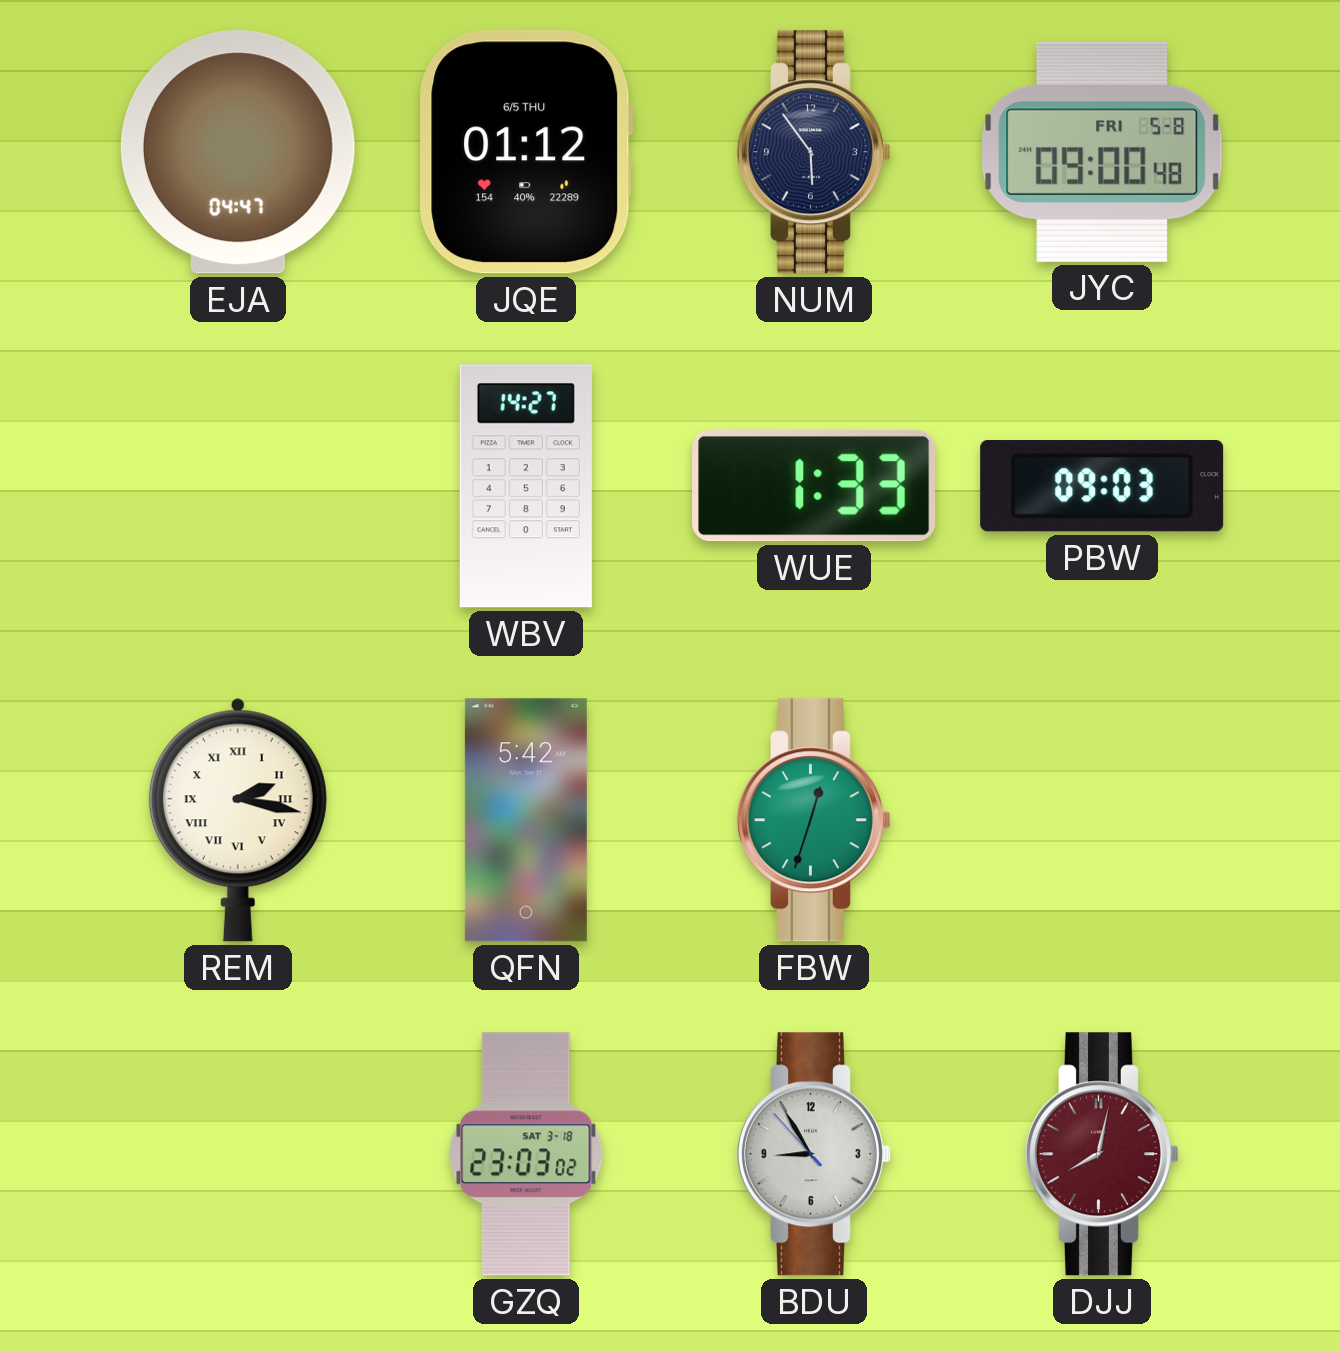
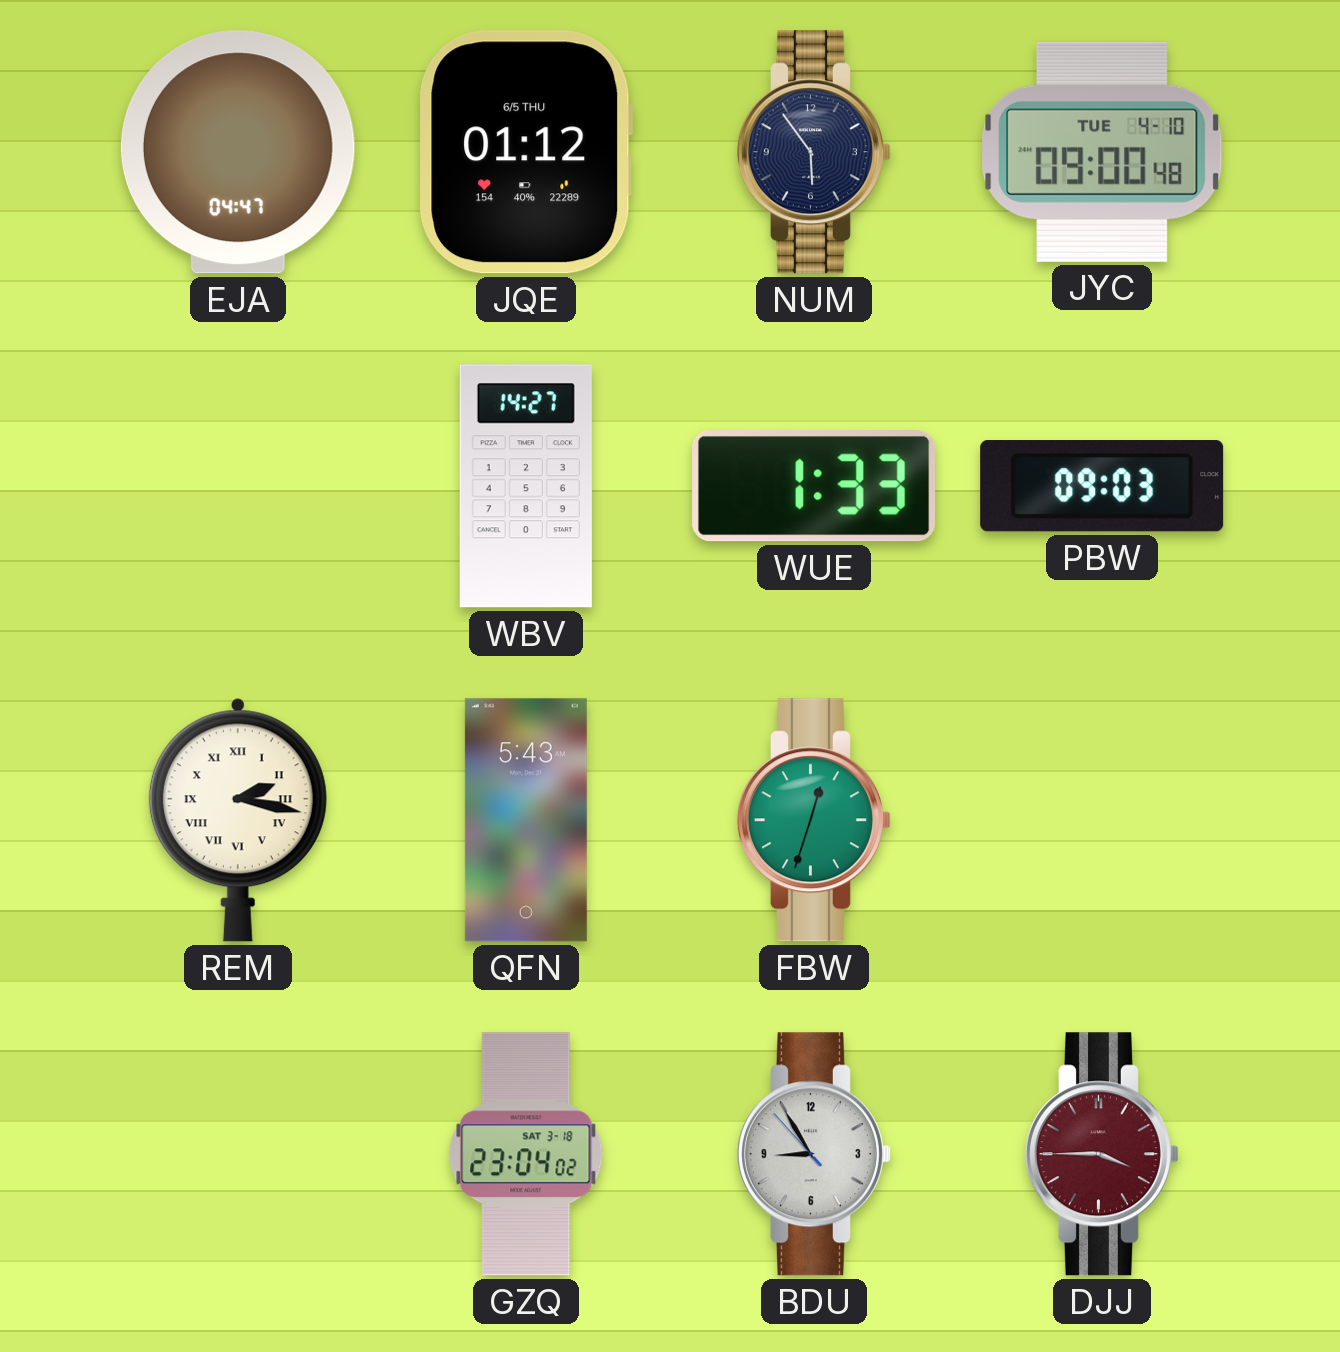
JYC date: FRI 5-8 -> TUE 4-10
QFN: 5:42 -> 5:43
GZQ: 23:03 -> 23:04
DJJ: 8:02 -> 3:45
